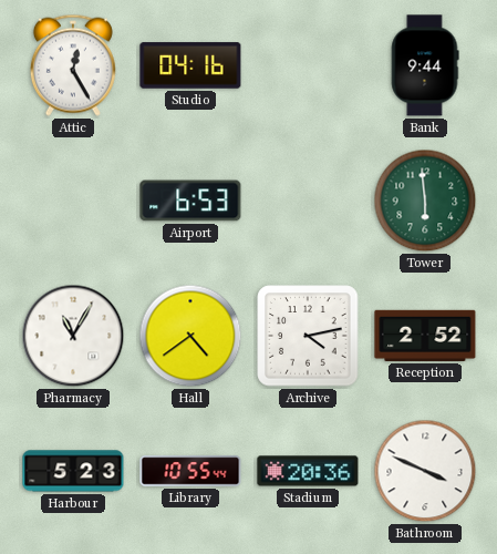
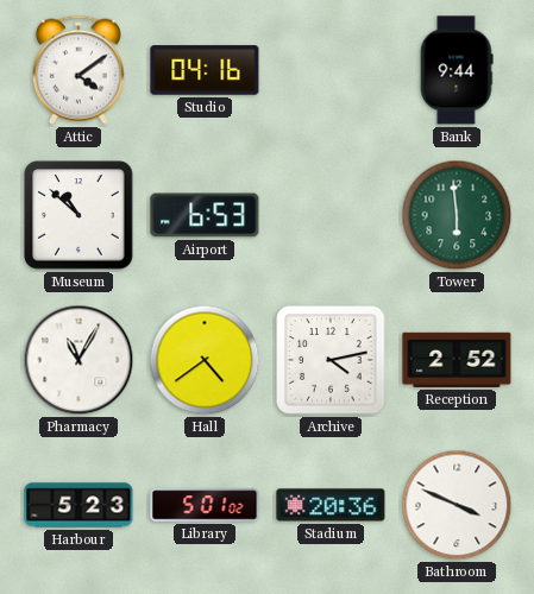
Attic: 12:25 -> 4:09
Museum: none -> 10:52
Library: 10:55 -> 5:01
